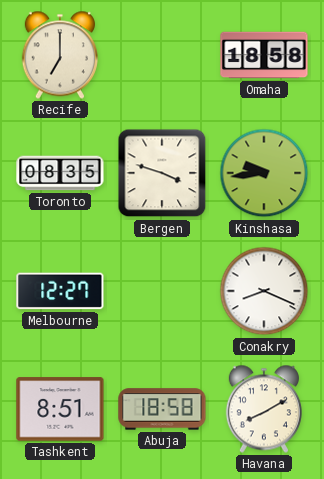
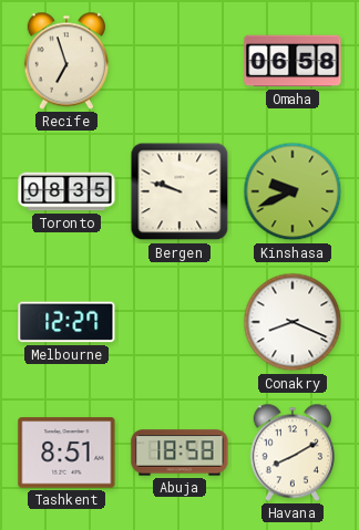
Recife: 7:00 -> 6:57
Omaha: 18:58 -> 06:58
Bergen: 3:48 -> 9:48
Kinshasa: 9:44 -> 9:41
